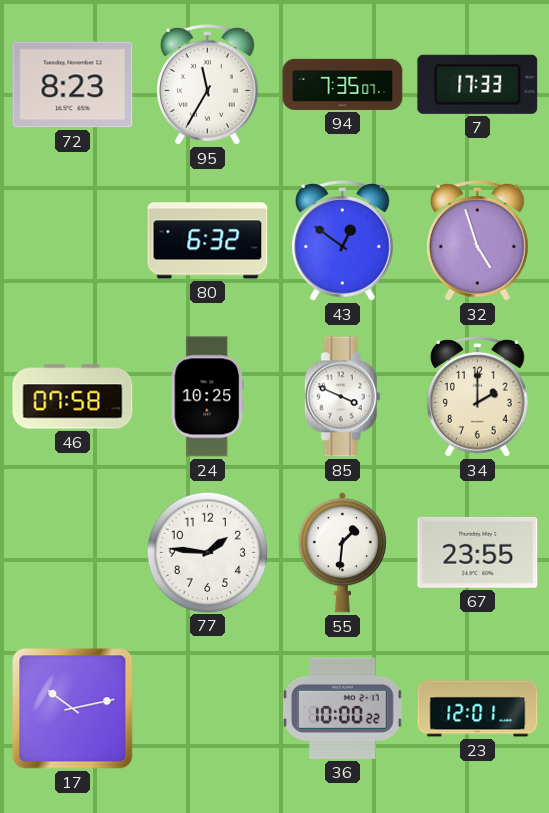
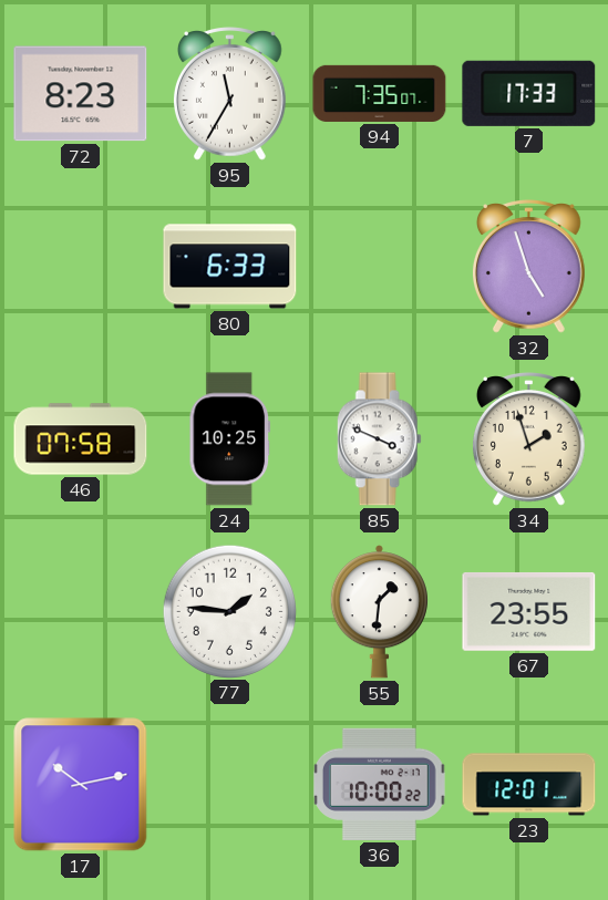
80: 6:32 -> 6:33
43: 12:51 -> none
34: 2:00 -> 1:57
